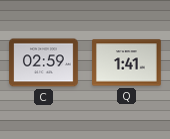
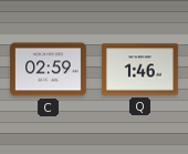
Q: 1:41 -> 1:46
